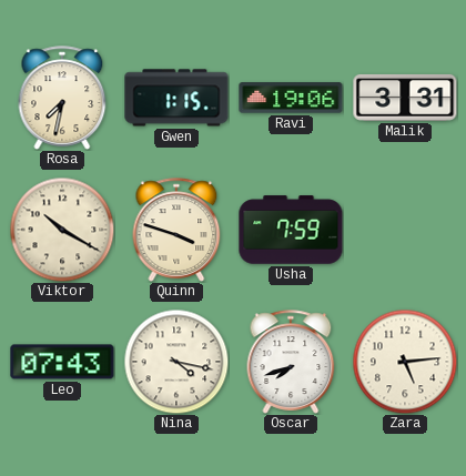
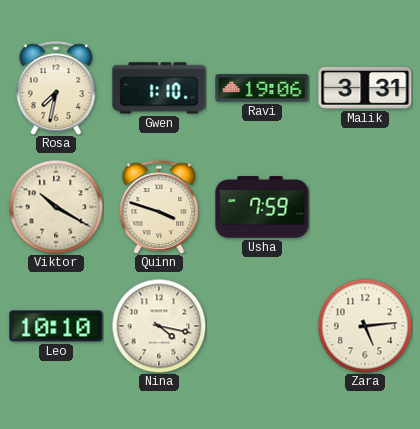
Gwen: 1:15 -> 1:10
Leo: 07:43 -> 10:10
Oscar: 7:42 -> none
